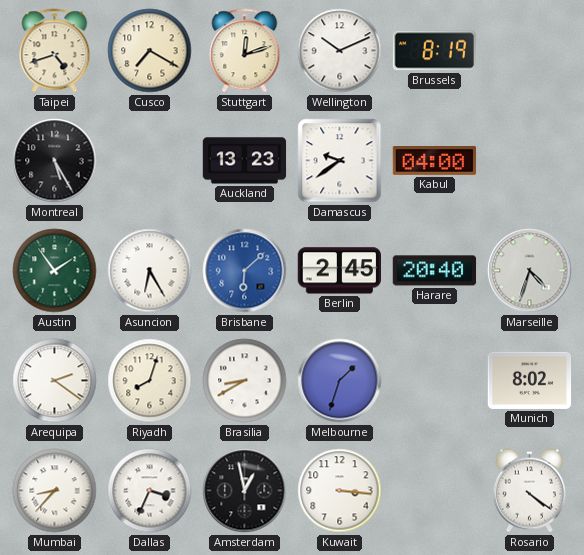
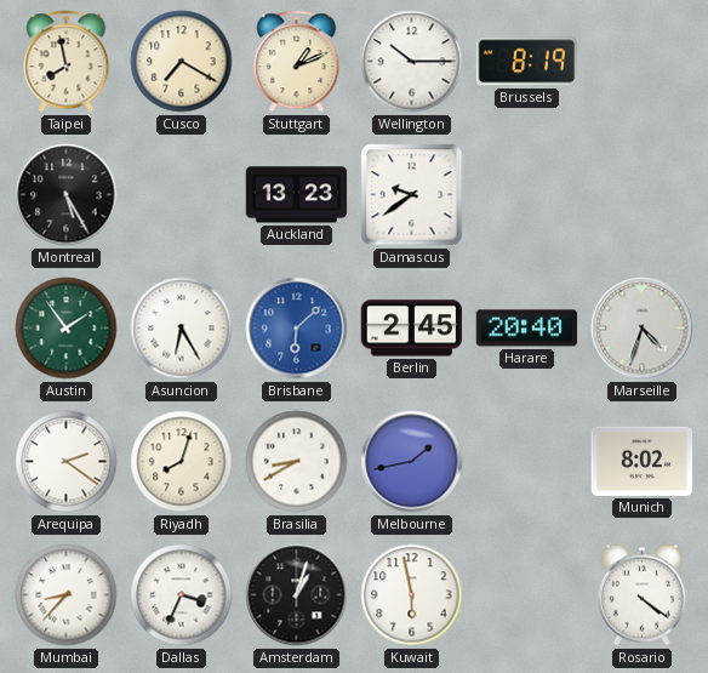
Taipei: 4:42 -> 7:58
Stuttgart: 12:12 -> 1:11
Wellington: 10:11 -> 10:15
Kabul: 04:00 -> none
Melbourne: 1:33 -> 1:43
Amsterdam: 12:58 -> 1:03
Kuwait: 3:16 -> 5:58
